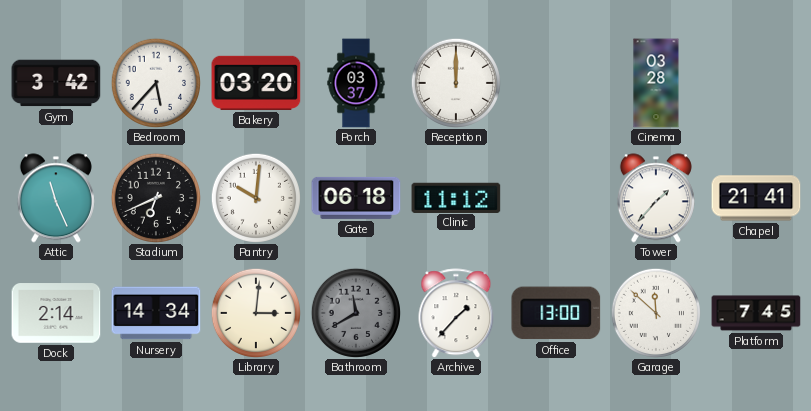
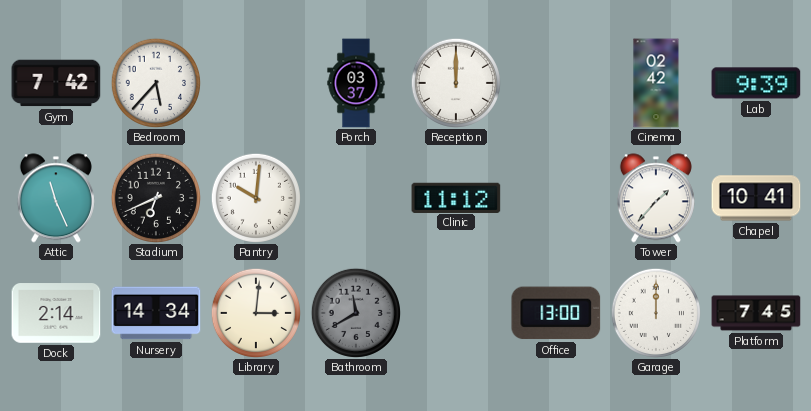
Gym: 3:42 -> 7:42
Bakery: 03:20 -> none
Cinema: 03:28 -> 02:42
Lab: none -> 9:39
Gate: 06:18 -> none
Chapel: 21:41 -> 10:41
Archive: 1:37 -> none
Garage: 11:52 -> 12:00
